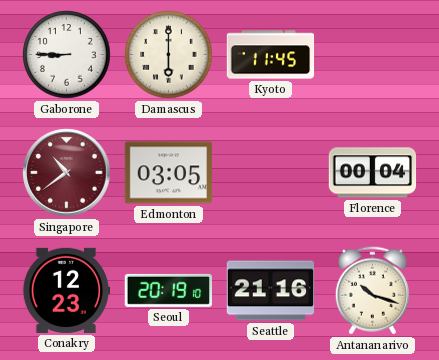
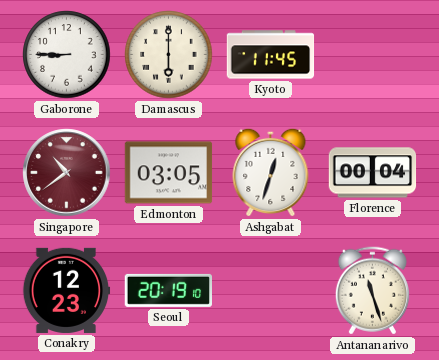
Ashgabat: none -> 12:33
Seattle: 21:16 -> none
Antananarivo: 10:18 -> 11:27
